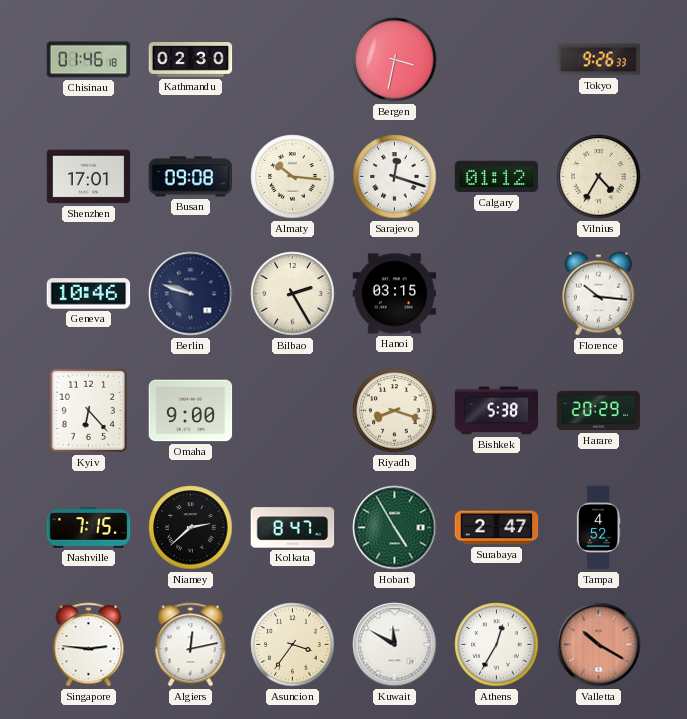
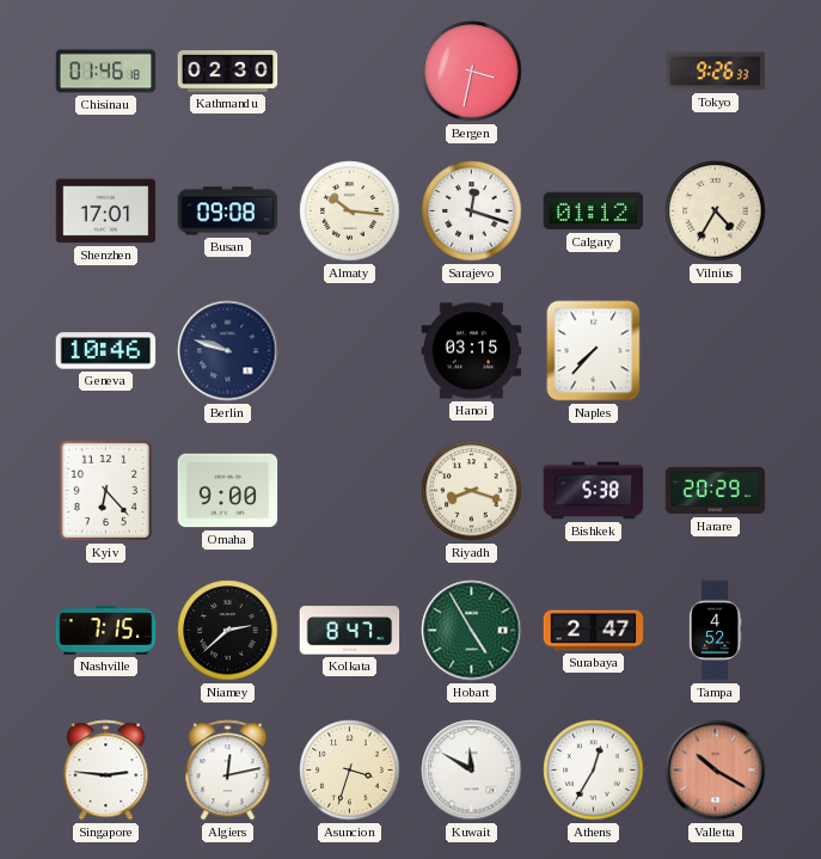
Bilbao: 2:25 -> none
Naples: none -> 7:37
Florence: 10:16 -> none
Asuncion: 3:36 -> 3:33
